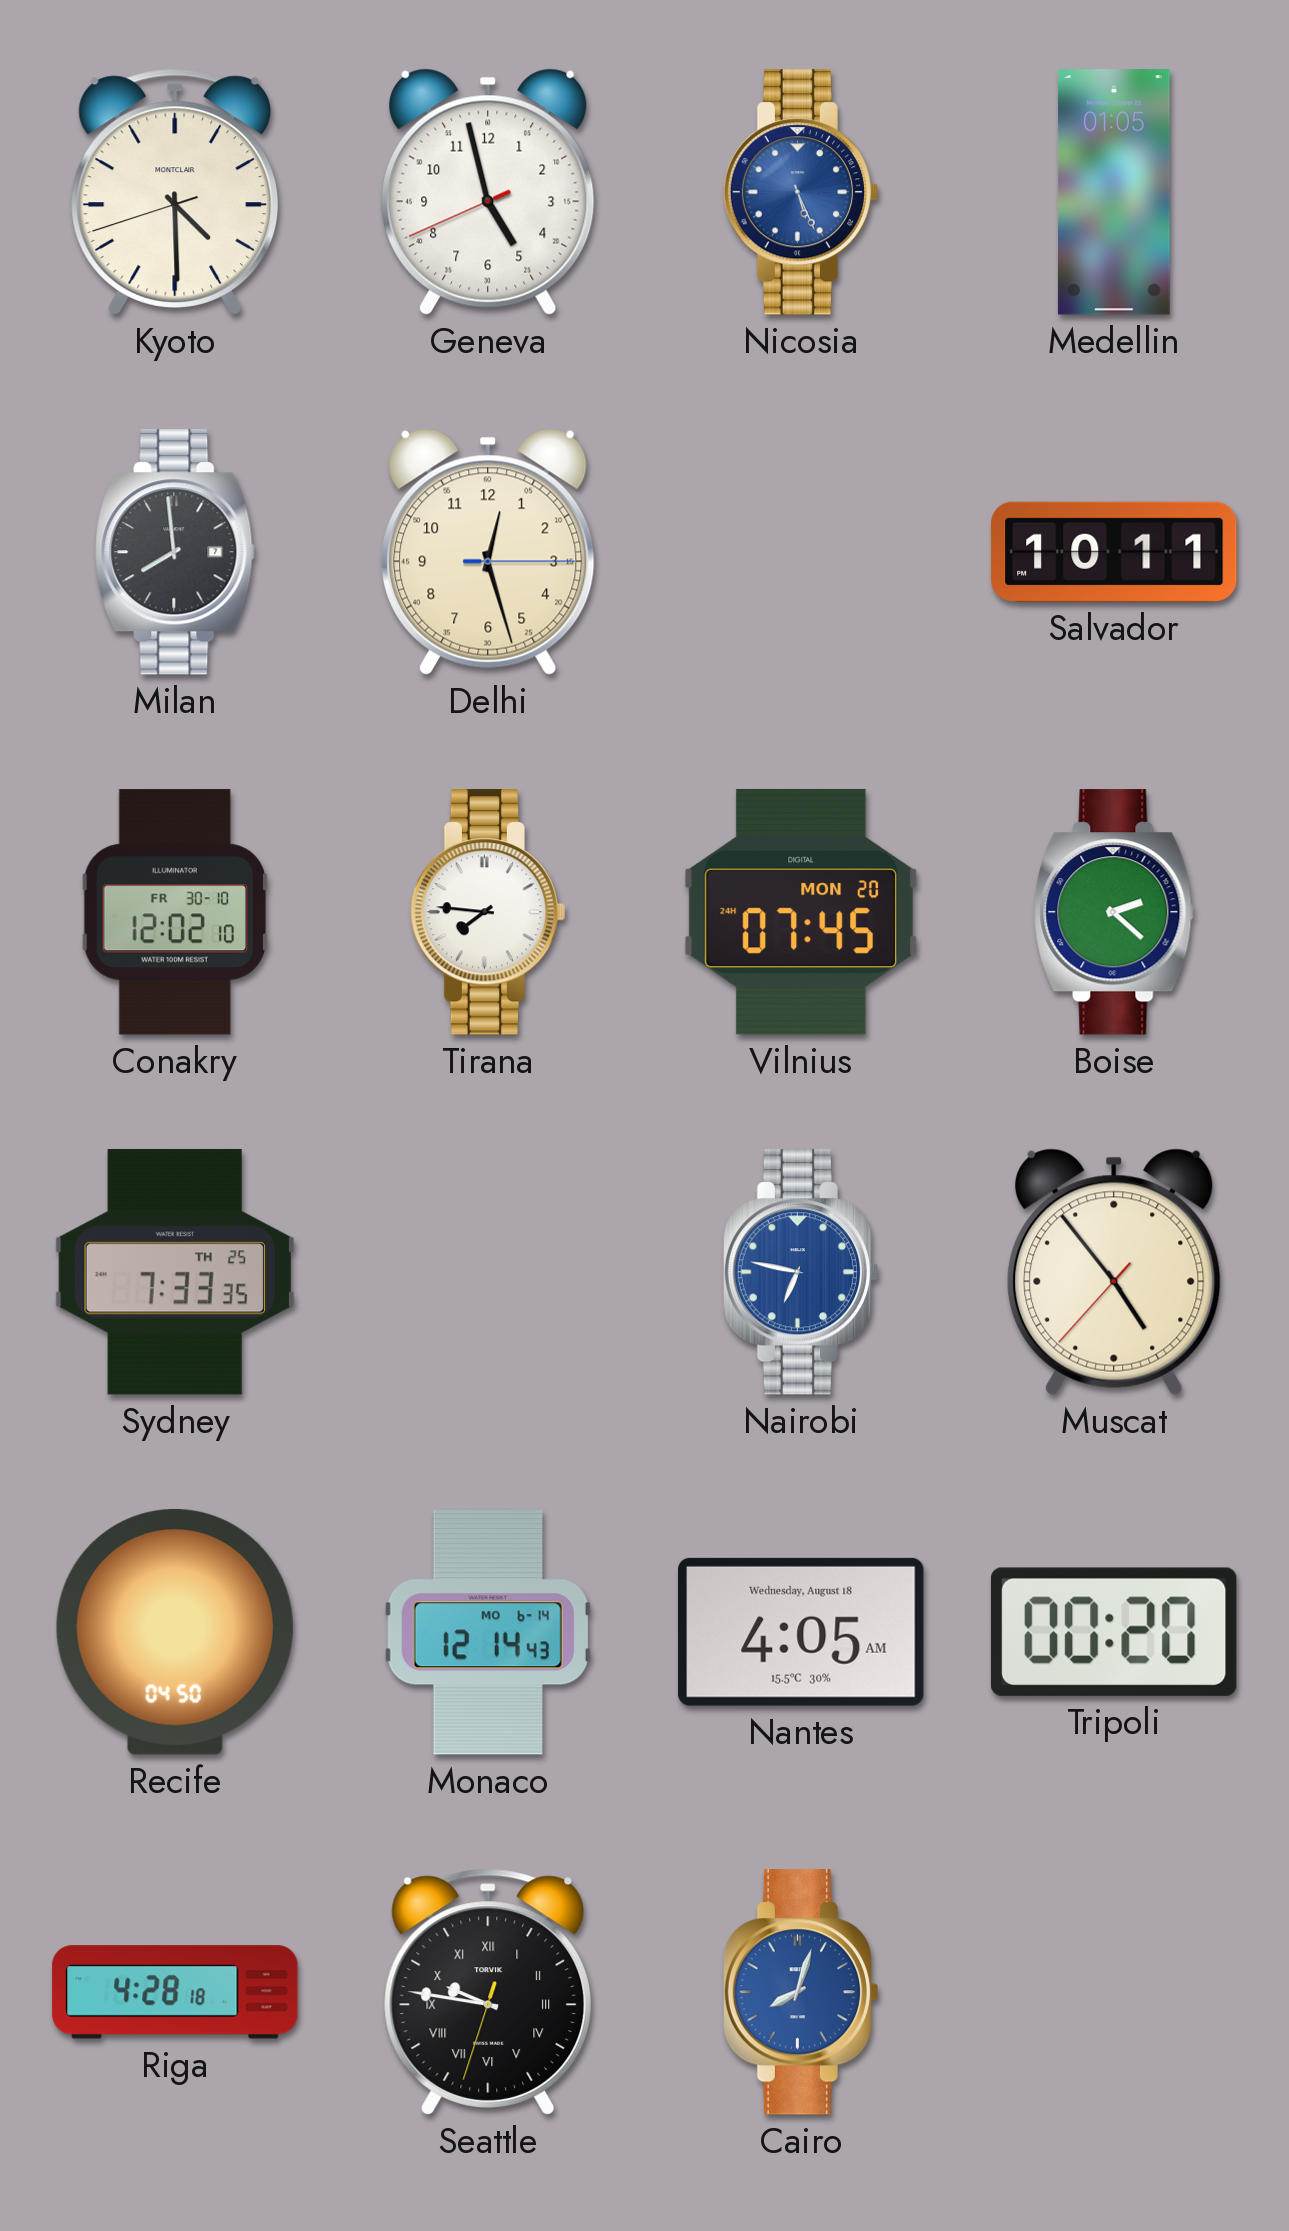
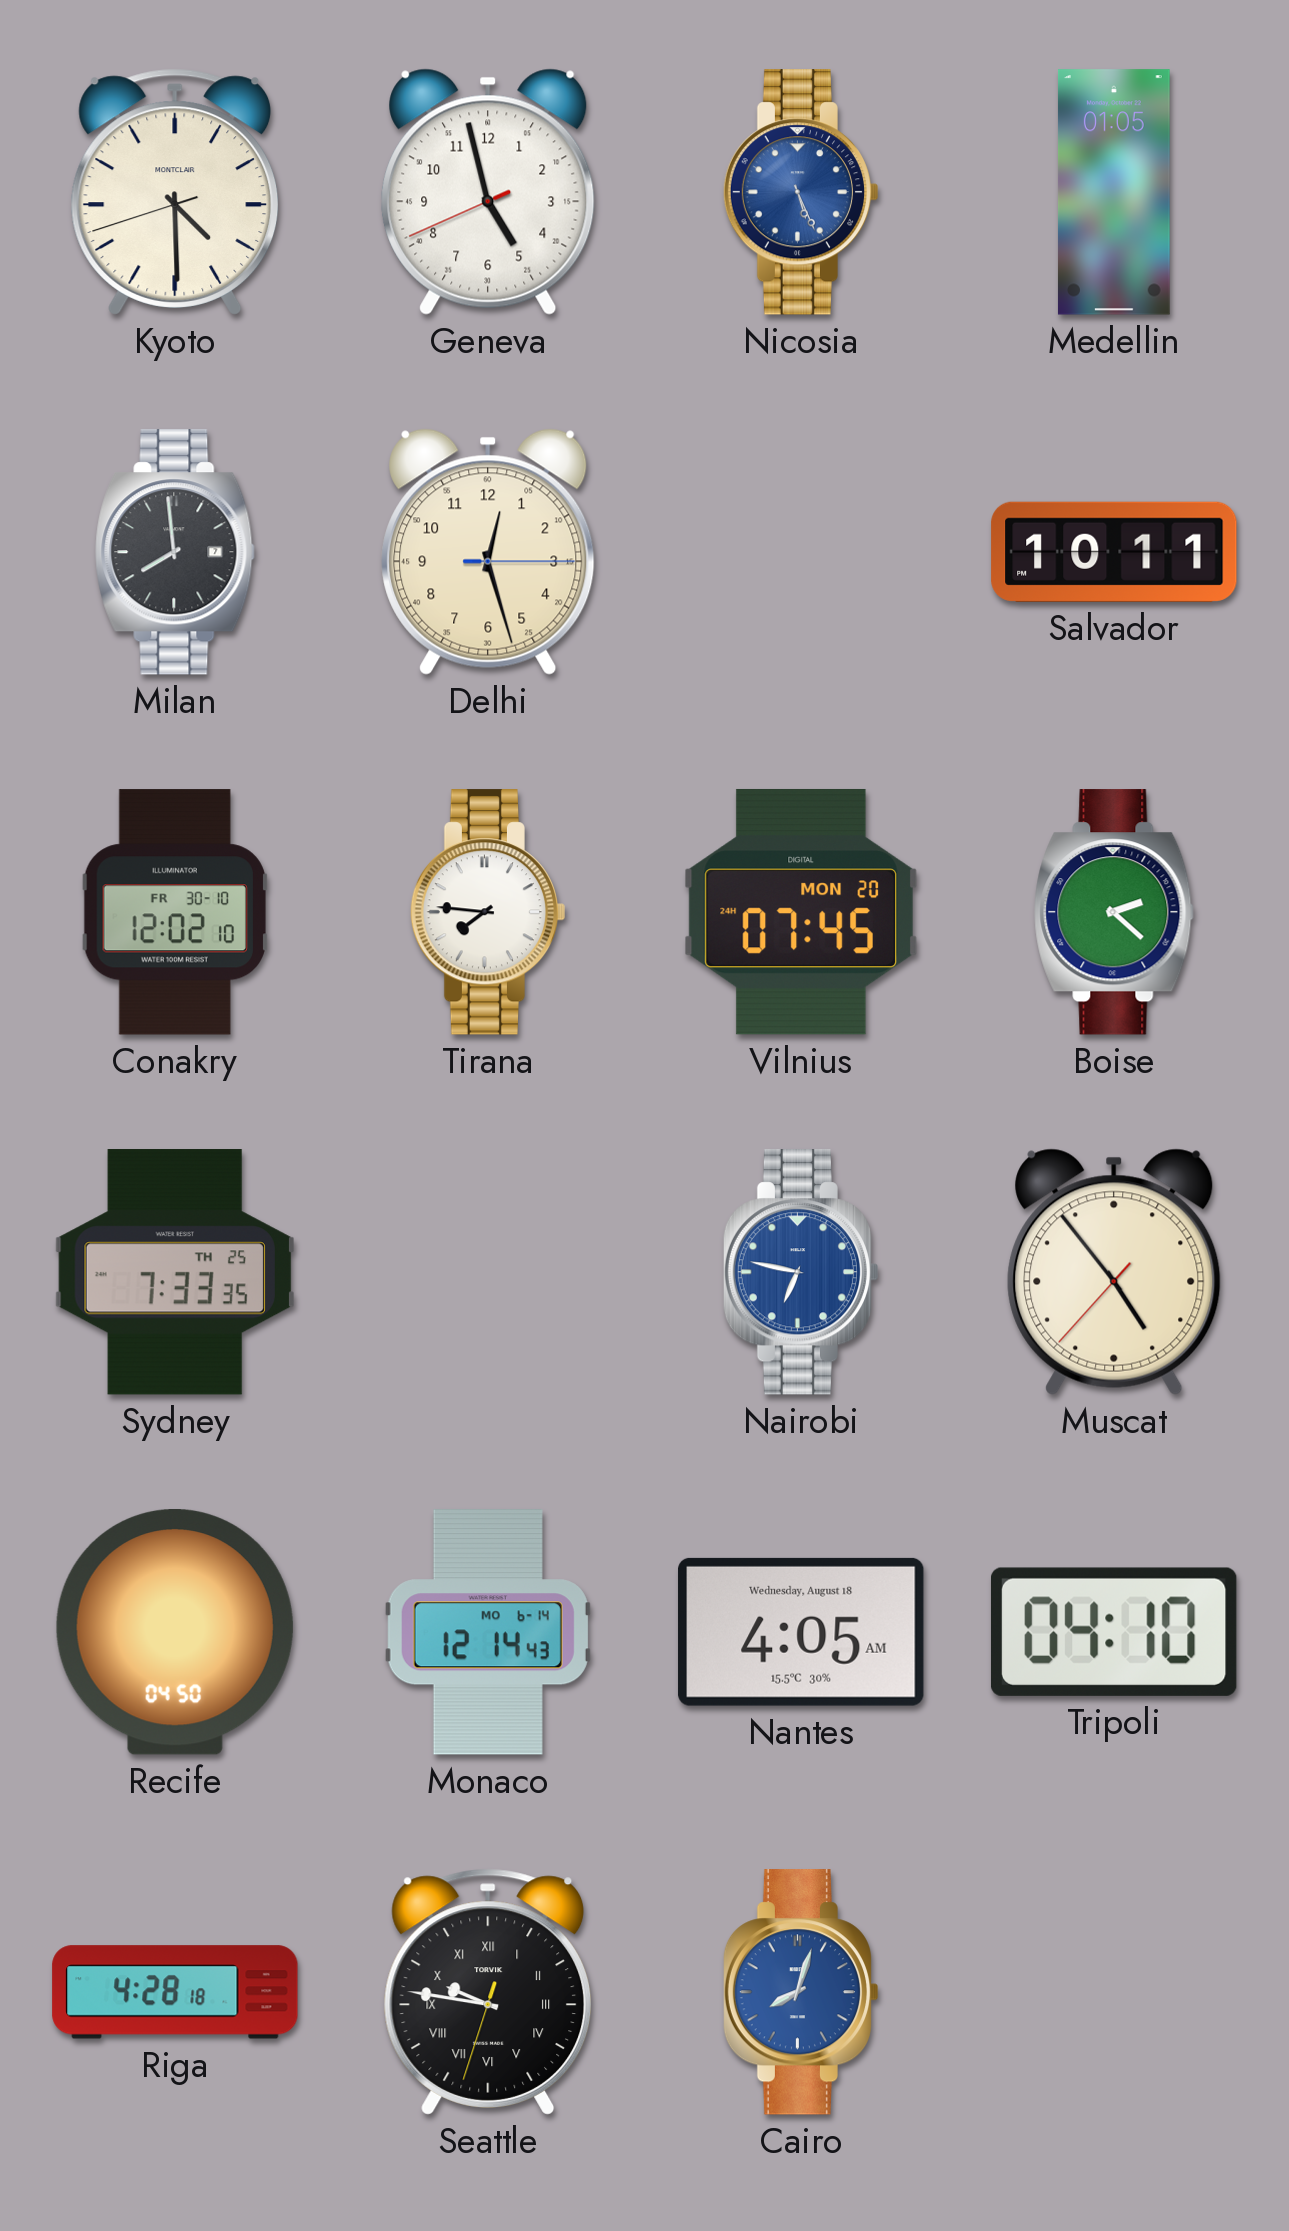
Tripoli: 00:20 -> 04:10
